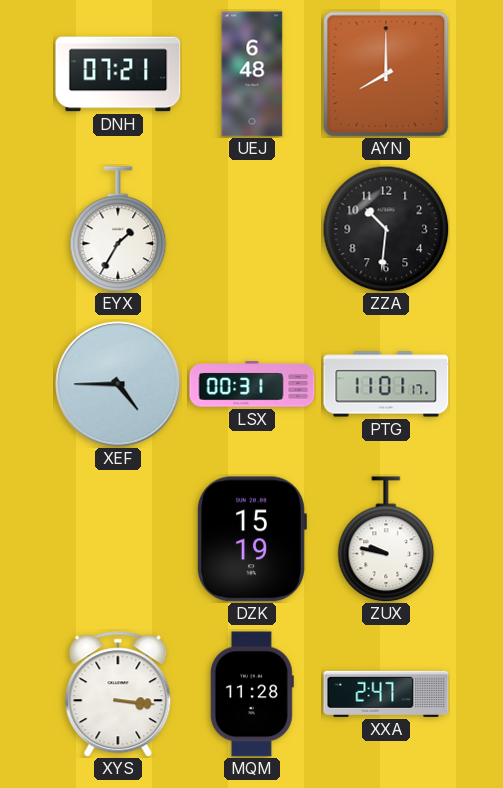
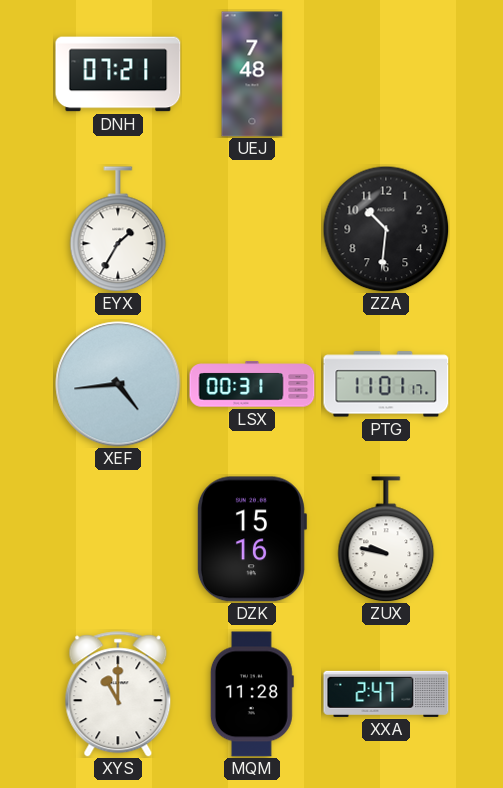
UEJ: 6:48 -> 7:48
AYN: 8:00 -> none
XEF: 4:45 -> 4:44
DZK: 15:19 -> 15:16
XYS: 3:16 -> 11:00
